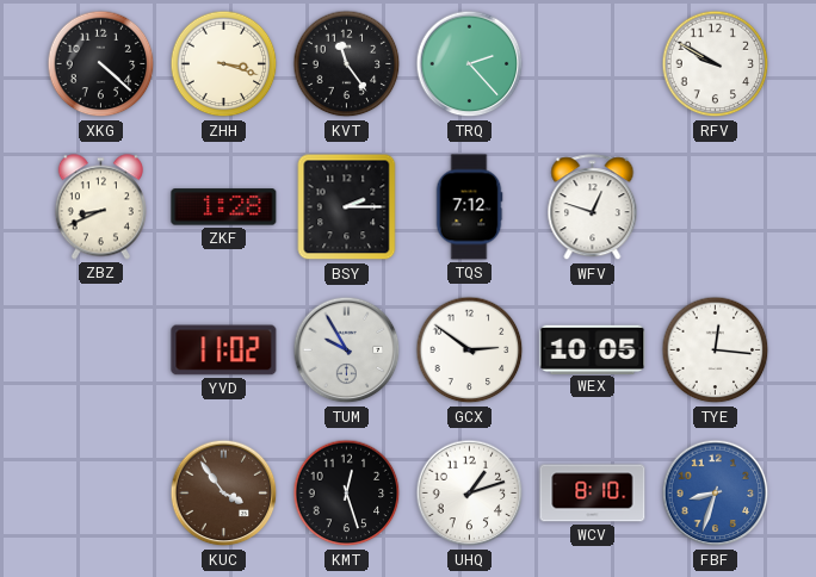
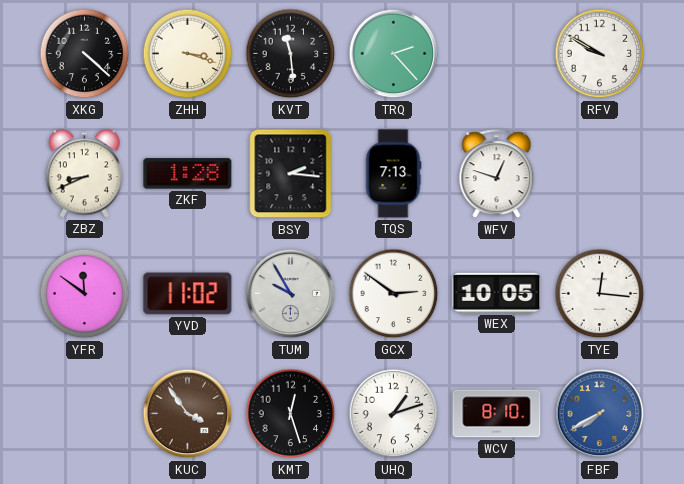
KVT: 11:24 -> 11:29
BSY: 2:15 -> 2:16
TQS: 7:12 -> 7:13
YFR: none -> 11:51
FBF: 8:33 -> 7:40
